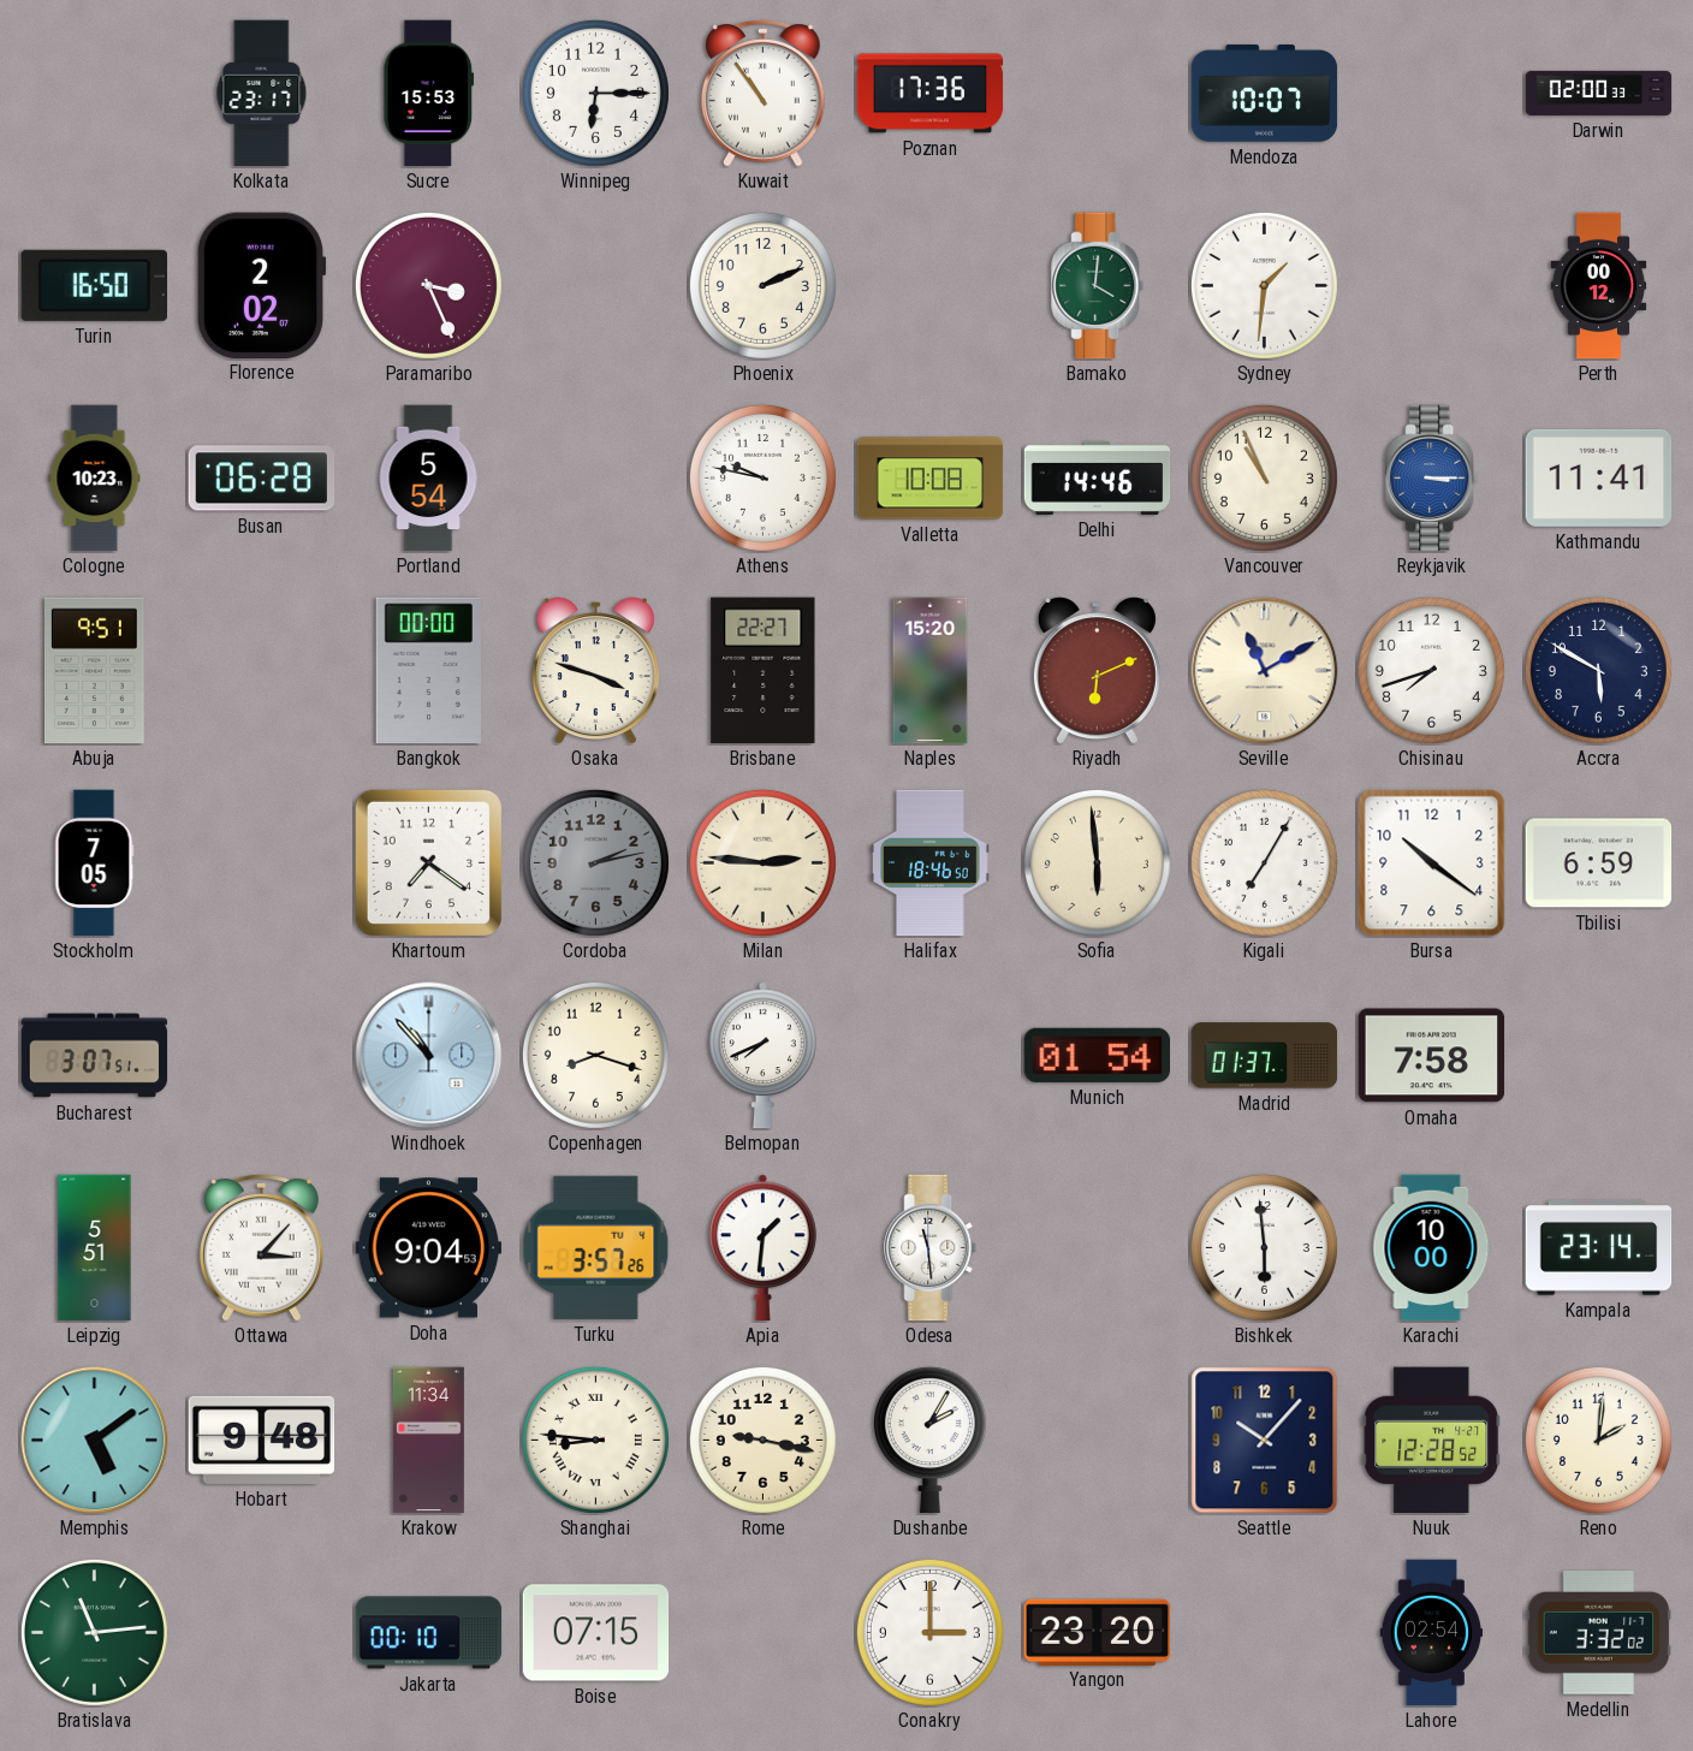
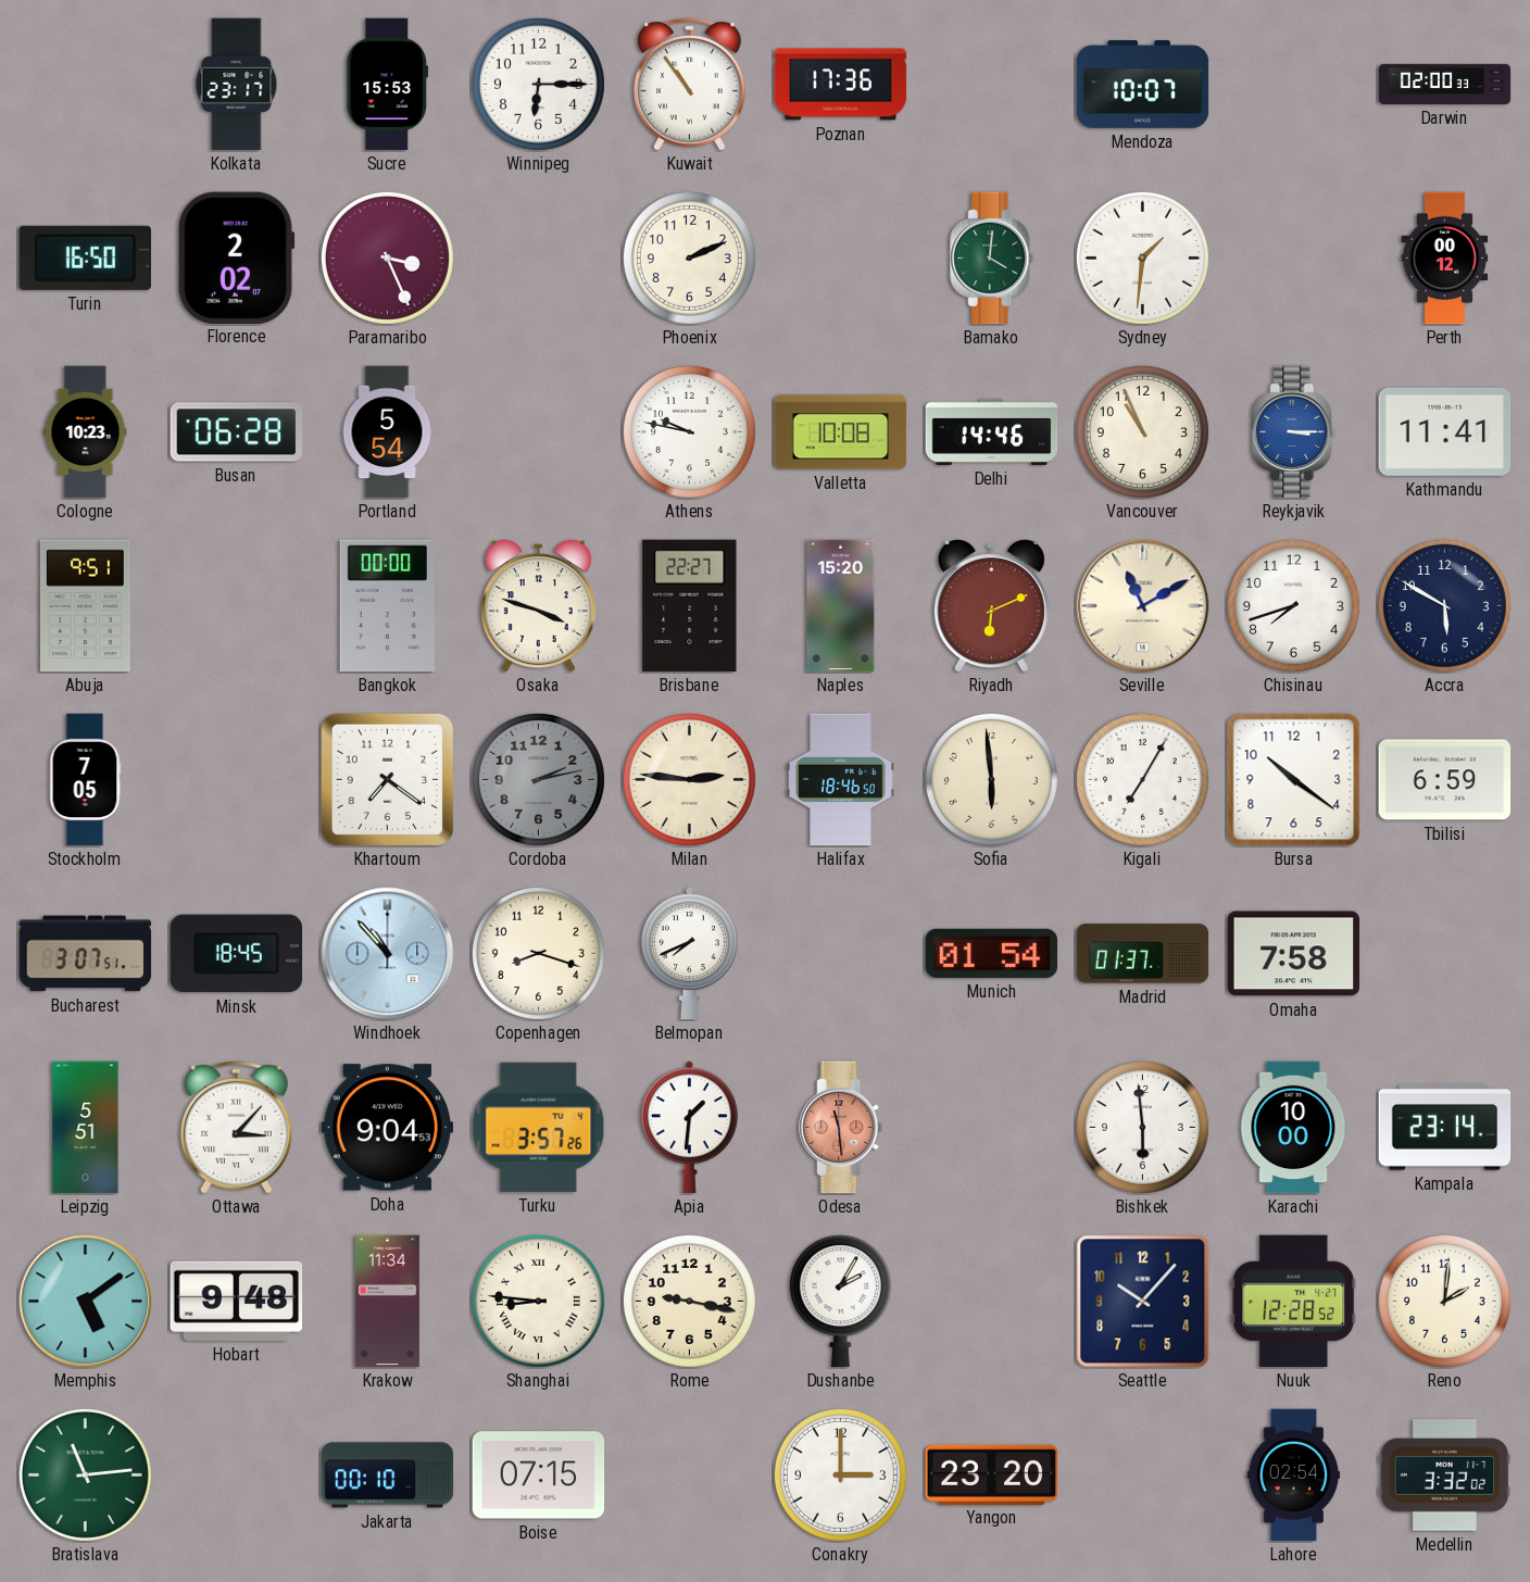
Minsk: none -> 18:45
Odesa dial: white -> salmon
